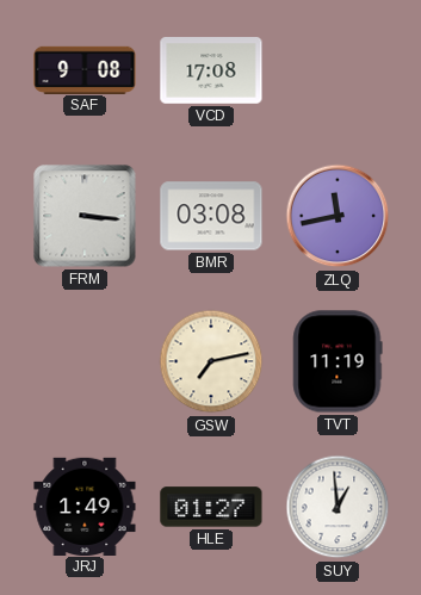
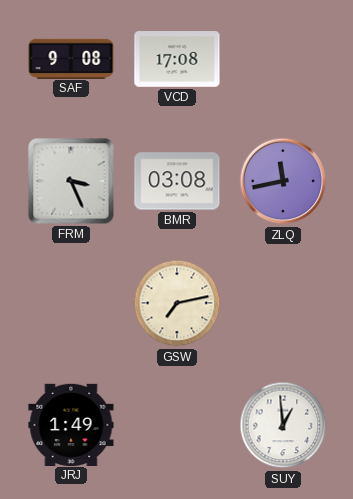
FRM: 3:16 -> 3:26
TVT: 11:19 -> none
HLE: 01:27 -> none
